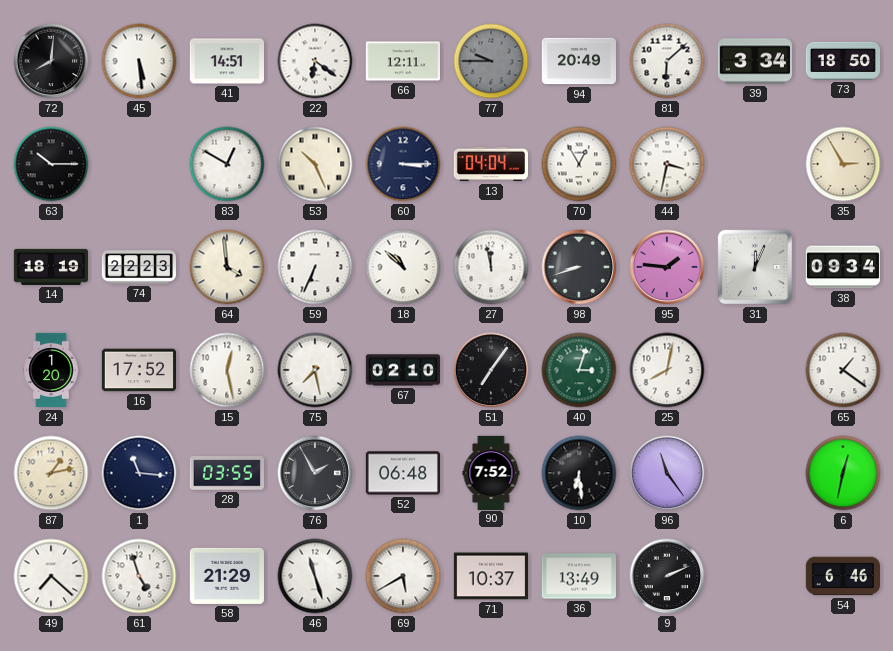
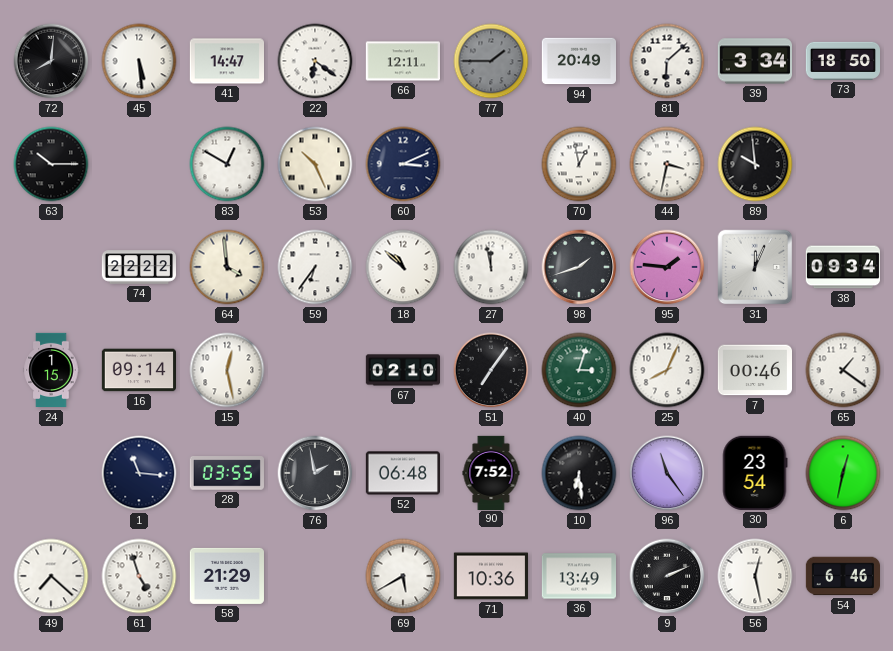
41: 14:51 -> 14:47
77: 9:45 -> 1:45
60: 3:15 -> 3:11
13: 04:04 -> none
70: 12:55 -> 12:58
89: none -> 9:59
35: 2:55 -> none
14: 18:19 -> none
74: 22:23 -> 22:22
59: 6:34 -> 6:36
98: 8:42 -> 1:42
24: 1:20 -> 1:15
16: 17:52 -> 09:14
75: 7:28 -> none
25: 8:02 -> 8:04
7: none -> 00:46
87: 1:13 -> none
76: 1:55 -> 1:58
30: none -> 23:54
46: 11:27 -> none
71: 10:37 -> 10:36
56: none -> 12:28
